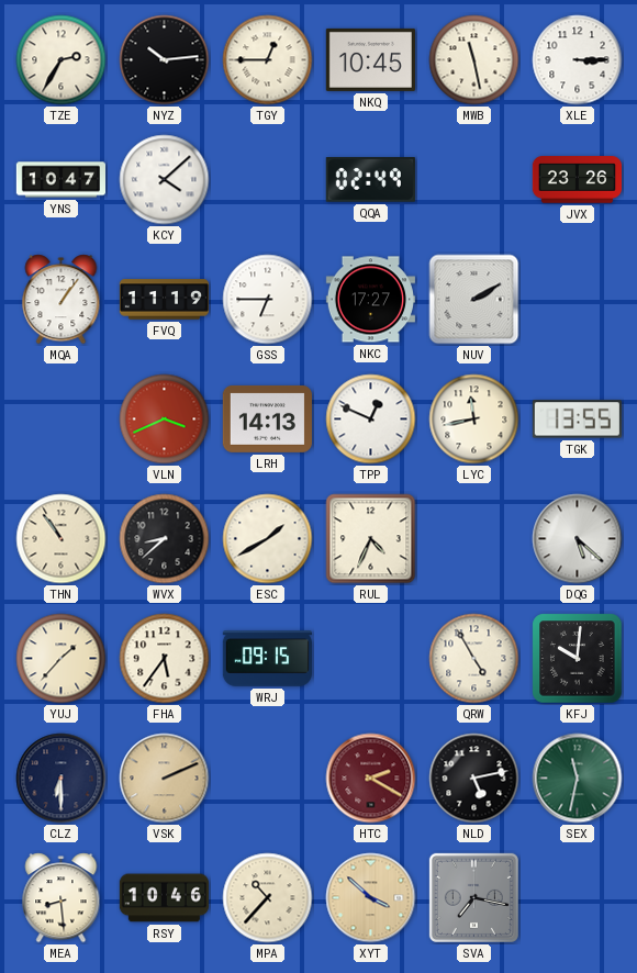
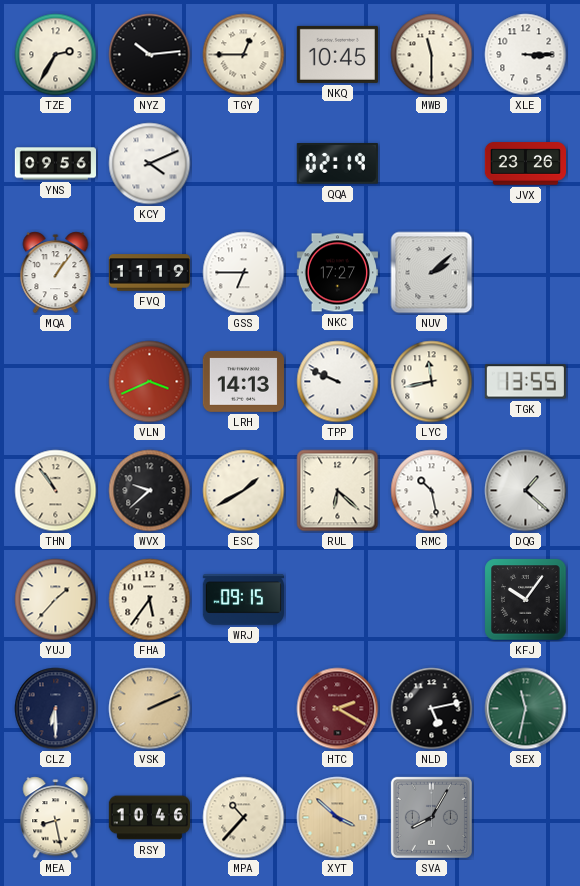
MWB: 11:28 -> 11:30
YNS: 10:47 -> 09:56
KCY: 4:08 -> 4:11
QQA: 02:49 -> 02:19
NUV: 2:10 -> 2:08
TPP: 12:49 -> 9:49
WVX: 8:38 -> 9:38
RUL: 4:34 -> 6:22
RMC: none -> 10:28
DQG: 5:22 -> 1:22
QRW: 4:55 -> none
KFJ: 10:01 -> 10:06
MEA: 8:29 -> 8:28
SVA: 7:17 -> 8:05
